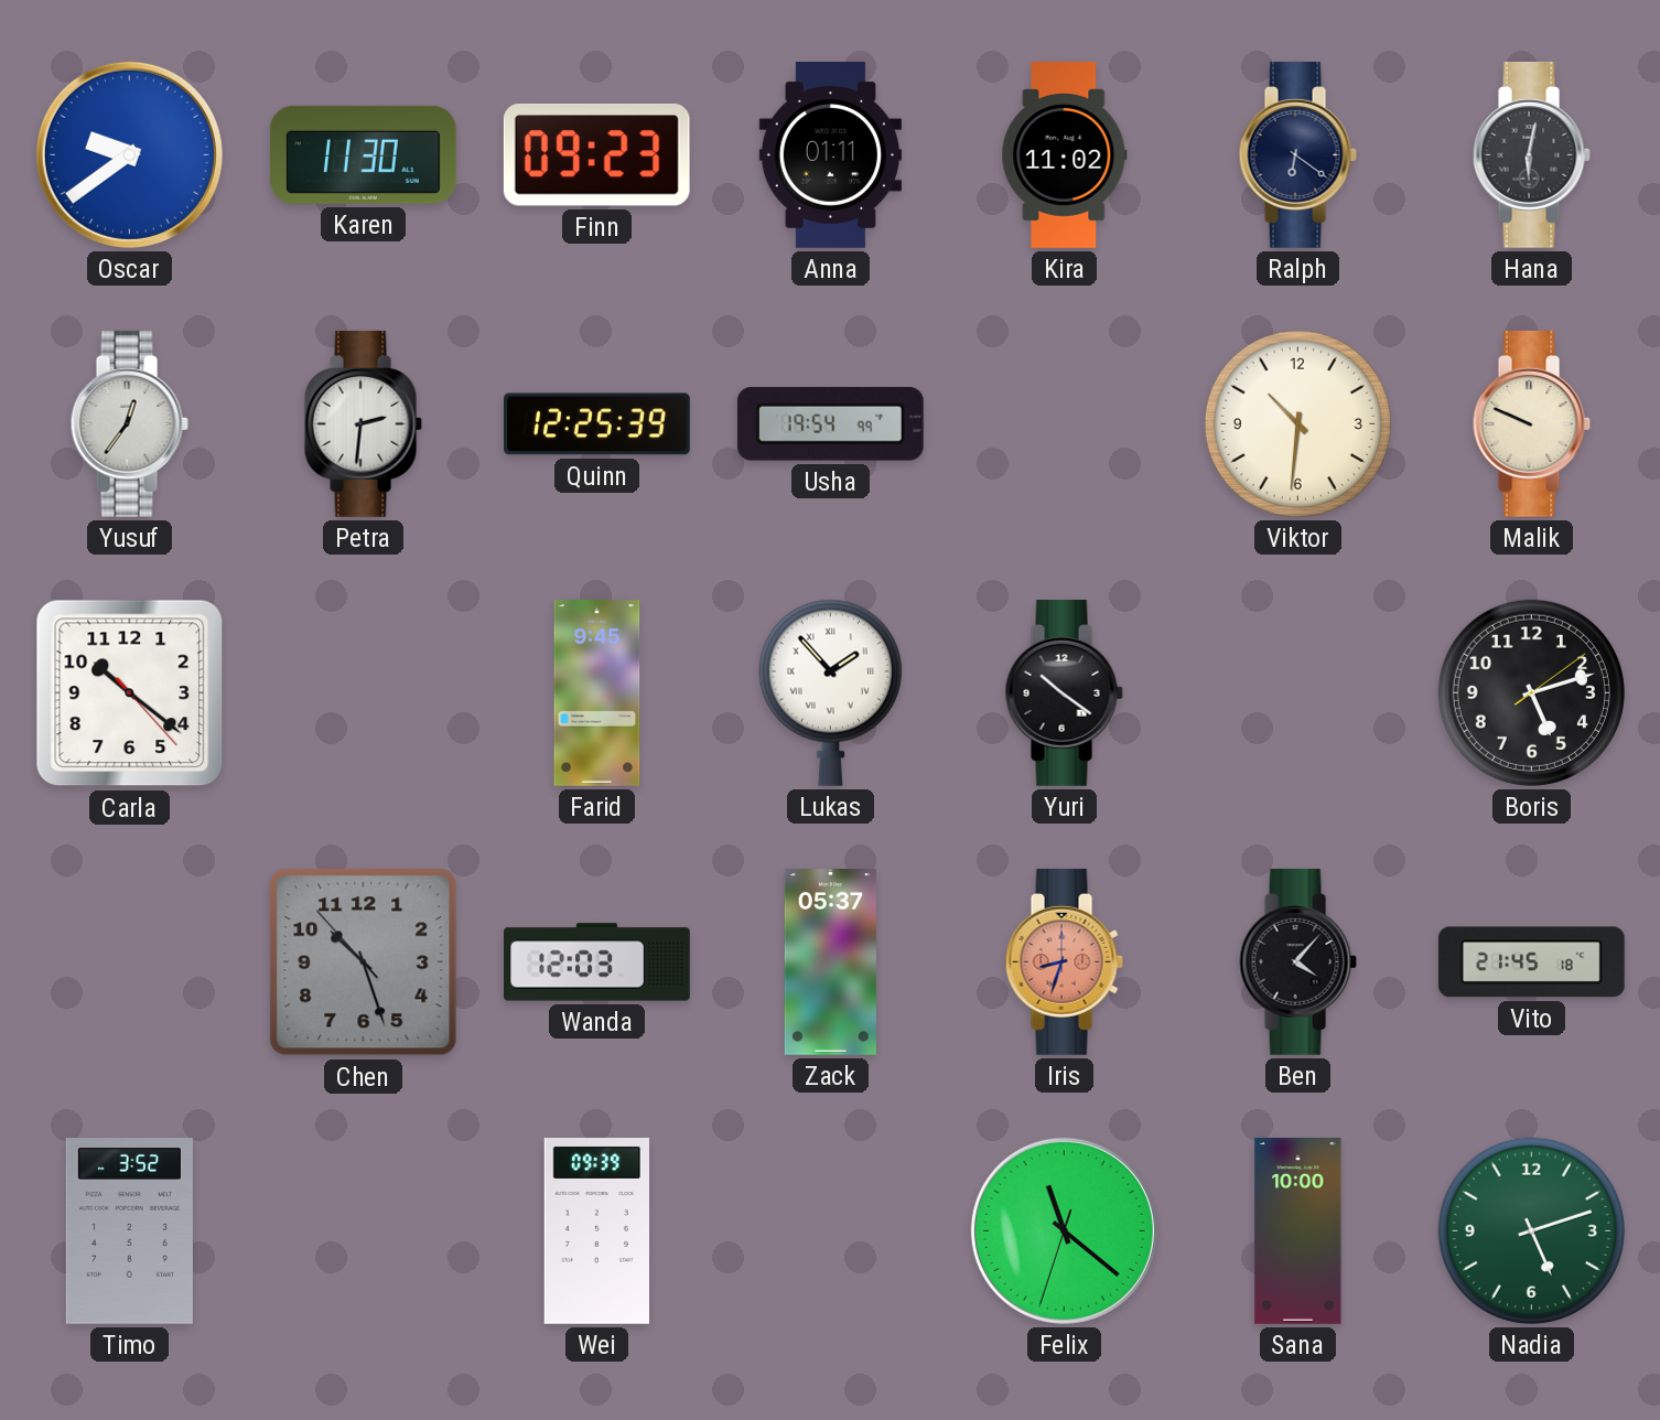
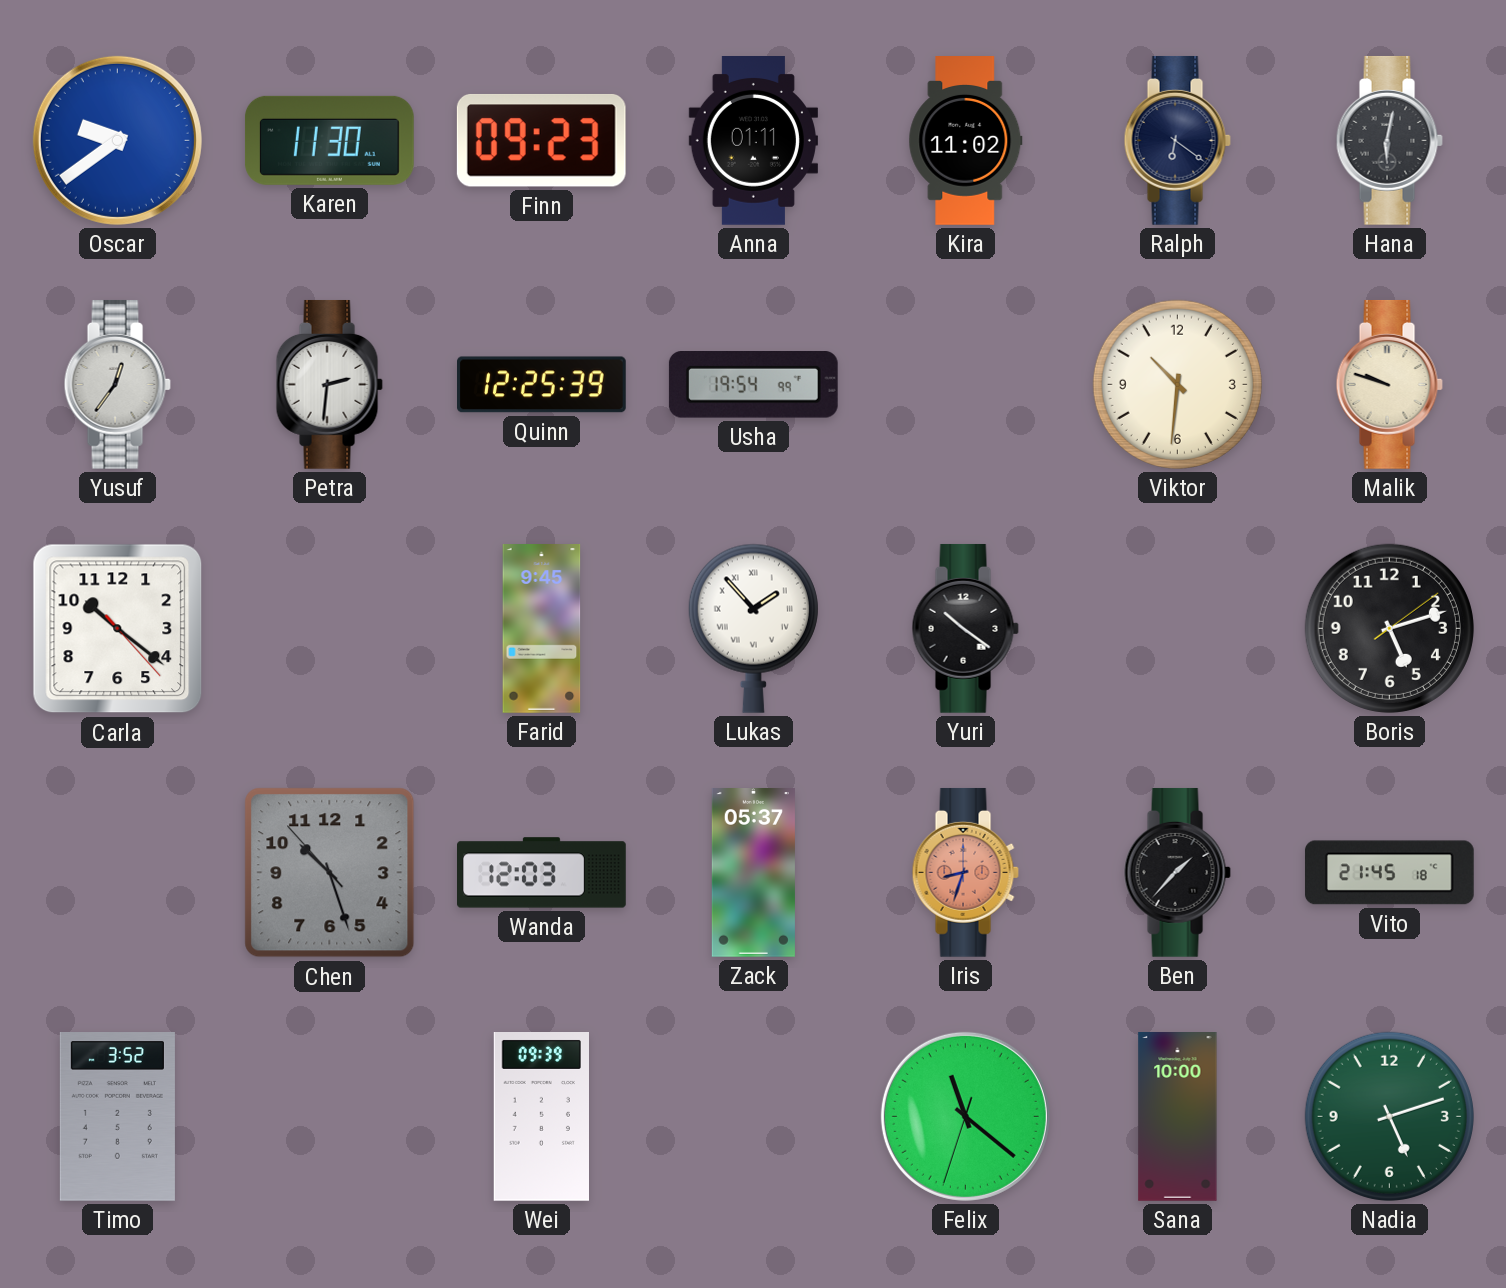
Malik: 9:49 -> 9:48
Ben: 4:07 -> 1:37
